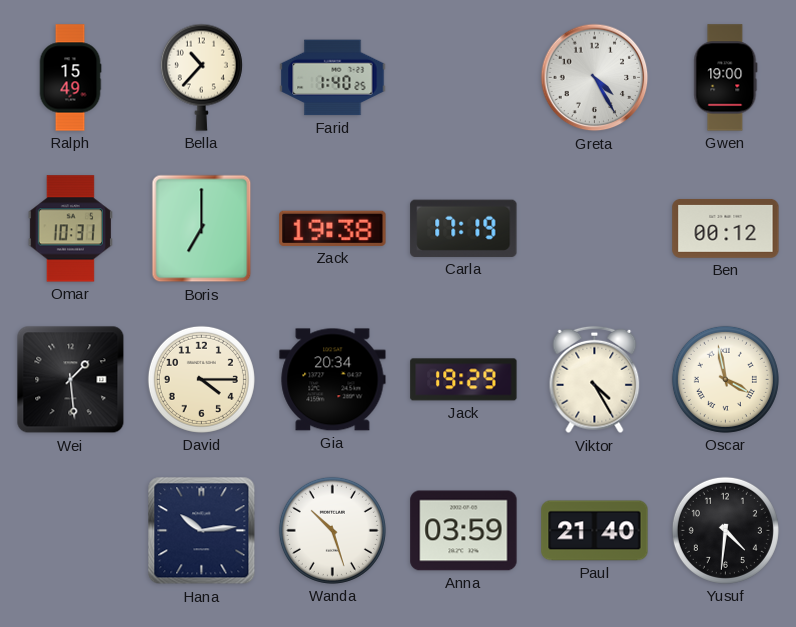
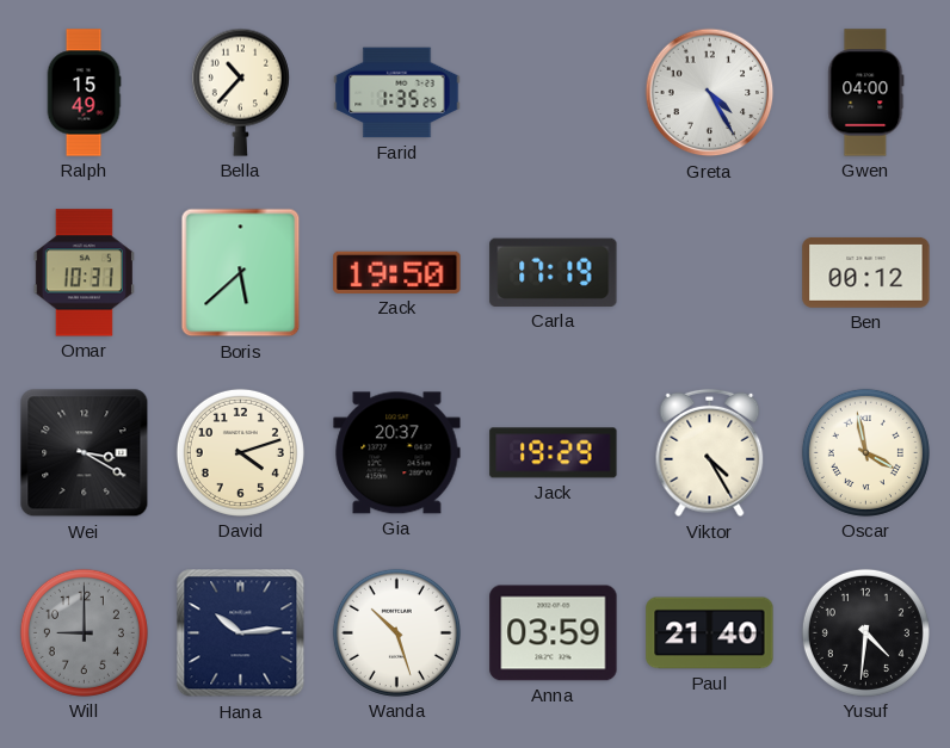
Farid: 1:40 -> 1:35
Gwen: 19:00 -> 04:00
Boris: 7:00 -> 5:38
Zack: 19:38 -> 19:50
Wei: 1:29 -> 3:20
David: 4:15 -> 4:12
Gia: 20:34 -> 20:37
Will: none -> 9:00
